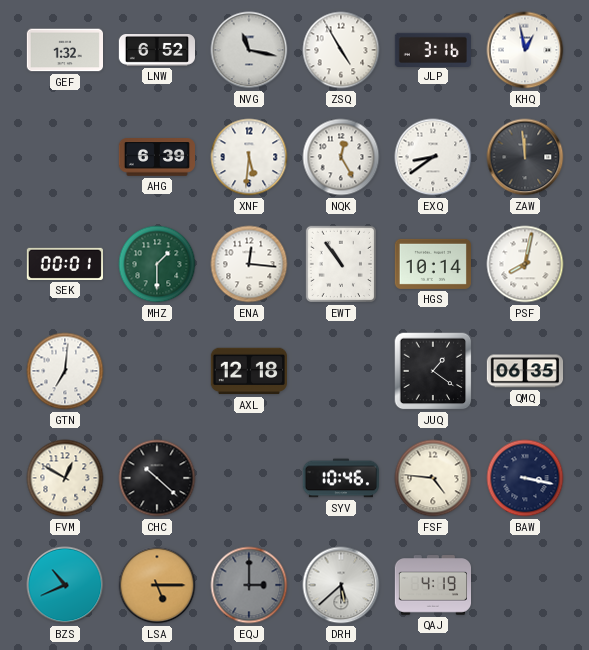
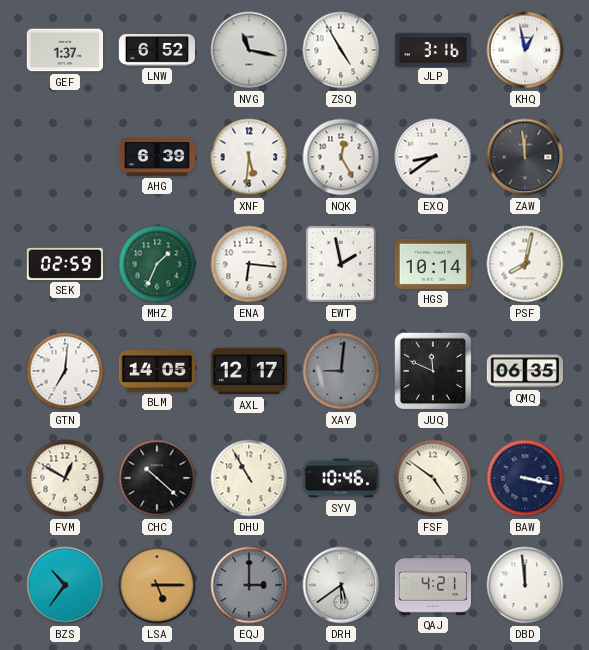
GEF: 1:32 -> 1:37
SEK: 00:01 -> 02:59
MHZ: 1:30 -> 1:34
ENA: 12:16 -> 6:16
EWT: 10:54 -> 1:58
BLM: none -> 14:05
AXL: 12:18 -> 12:17
XAY: none -> 9:01
JUQ: 1:21 -> 11:49
DHU: none -> 10:55
FSF: 4:46 -> 4:51
BZS: 10:41 -> 10:36
DRH: 5:38 -> 5:39
QAJ: 4:19 -> 4:21
DBD: none -> 11:59
